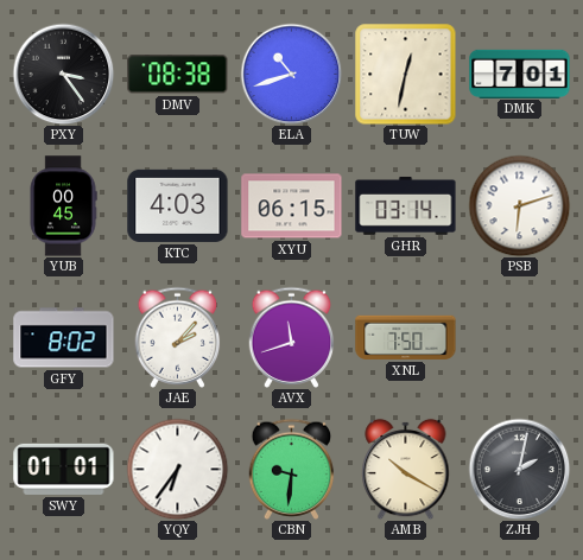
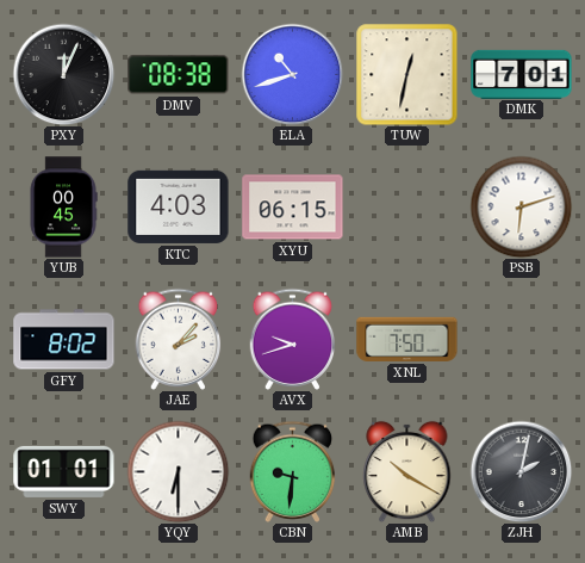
PXY: 3:24 -> 12:04
GHR: 03:14 -> none
AVX: 11:42 -> 9:42
YQY: 6:36 -> 6:30
